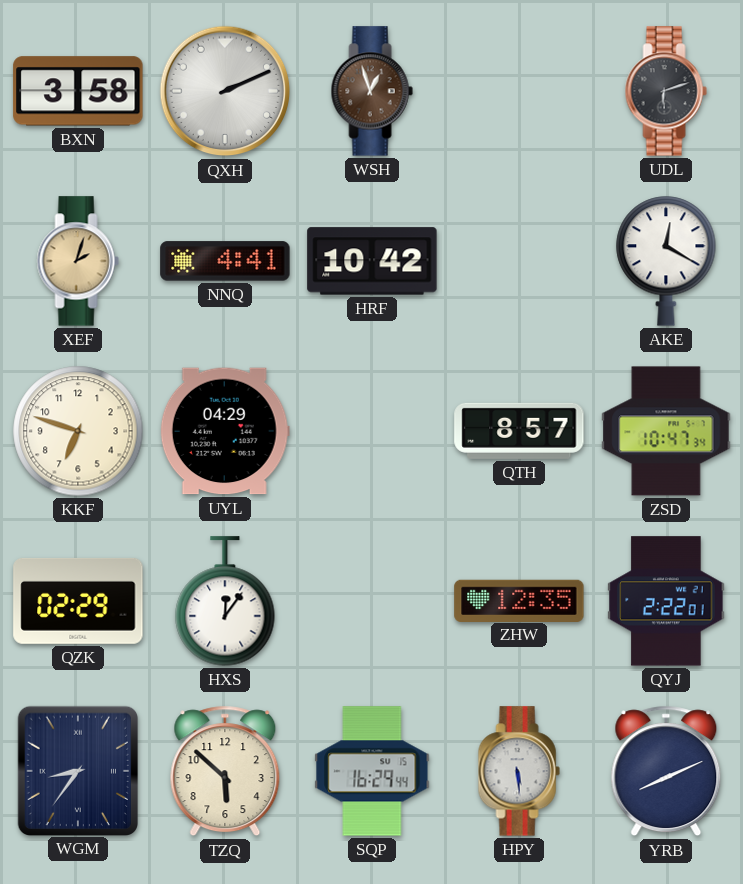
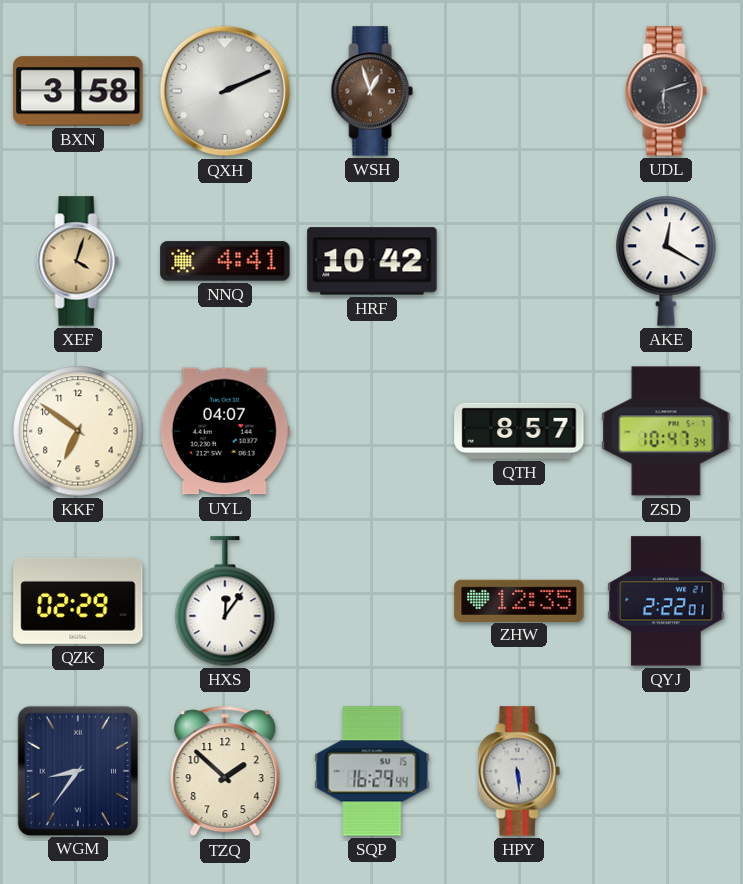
XEF: 2:03 -> 4:03
KKF: 6:48 -> 6:51
UYL: 04:29 -> 04:07
TZQ: 5:52 -> 1:52
YRB: 8:11 -> none
